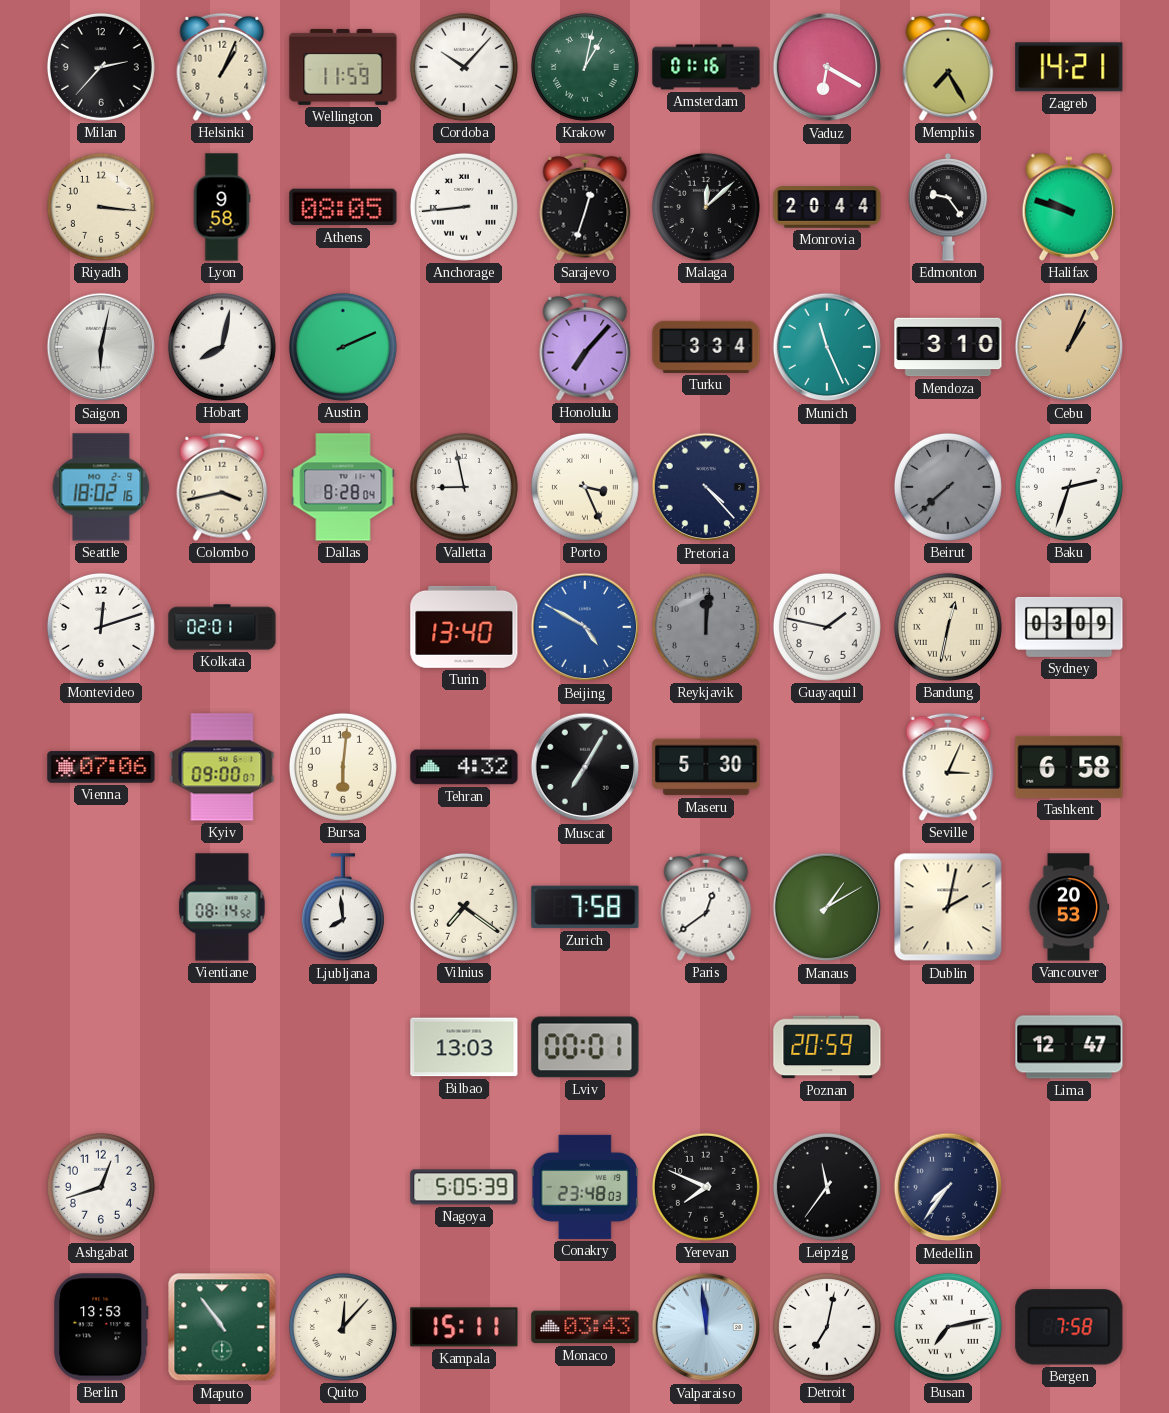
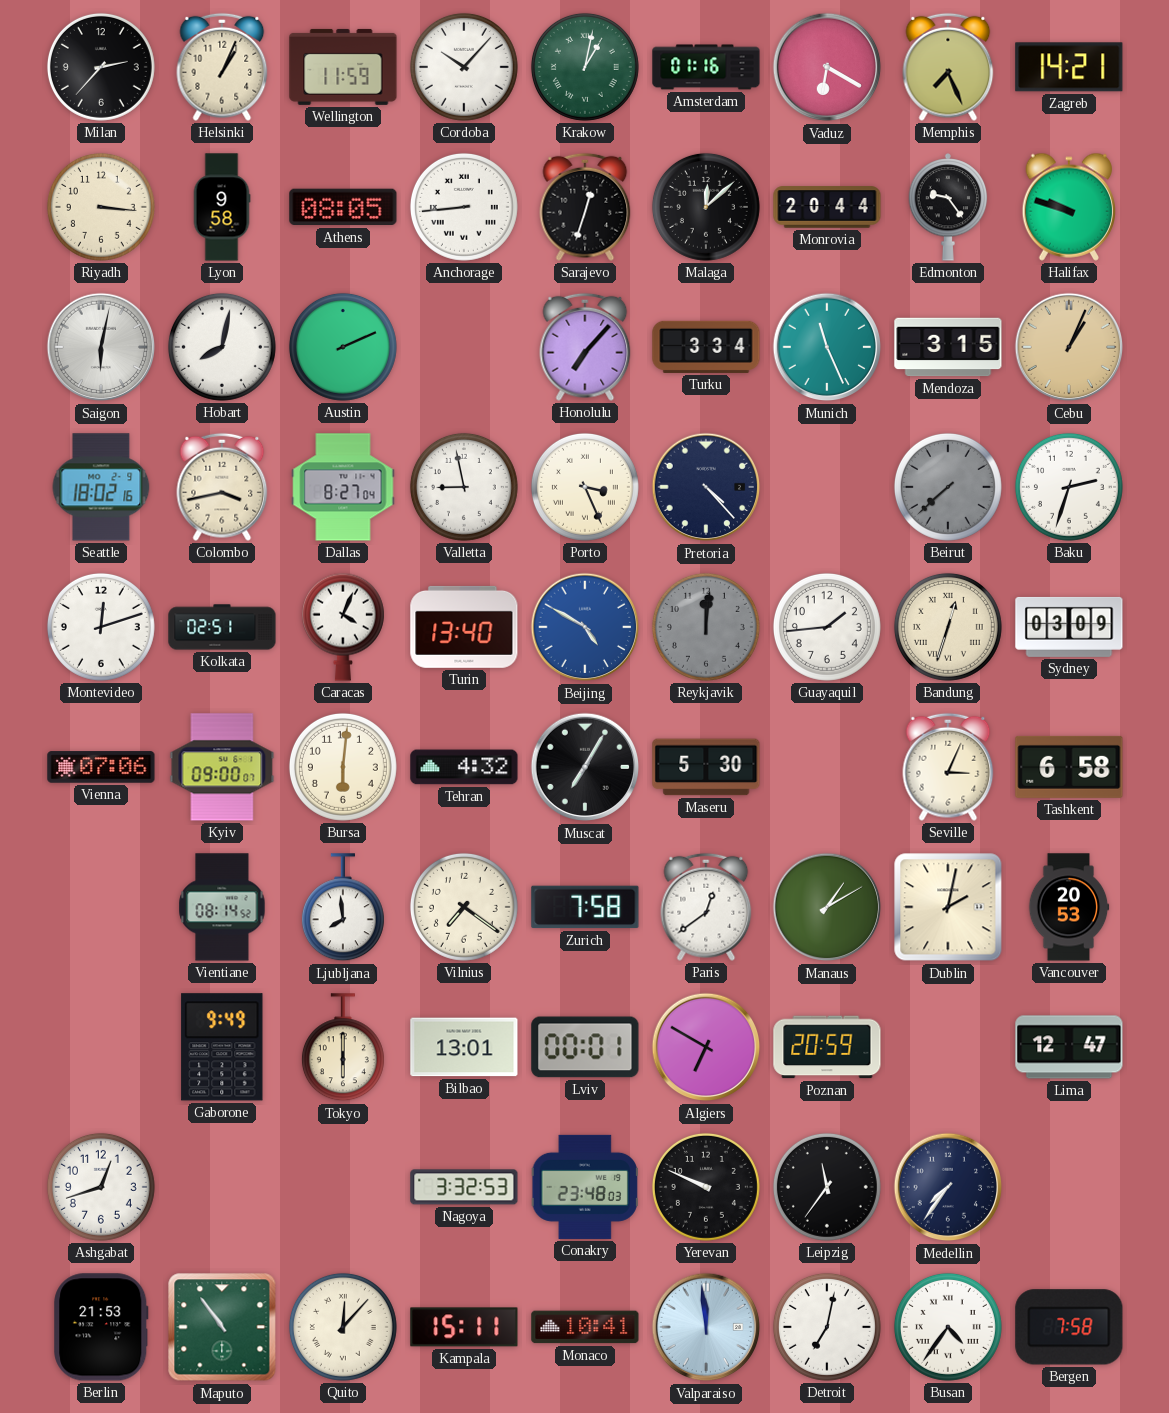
Memphis: 7:25 -> 7:26
Mendoza: 3:10 -> 3:15
Dallas: 8:28 -> 8:27
Kolkata: 02:01 -> 02:51
Caracas: none -> 4:04
Guayaquil: 1:47 -> 1:44
Bandung: 12:32 -> 12:33
Gaborone: none -> 9:49
Tokyo: none -> 6:00
Bilbao: 13:03 -> 13:01
Algiers: none -> 6:50
Nagoya: 5:05 -> 3:32
Yerevan: 7:49 -> 9:49
Berlin: 13:53 -> 21:53
Monaco: 03:43 -> 10:41
Busan: 7:13 -> 4:36
